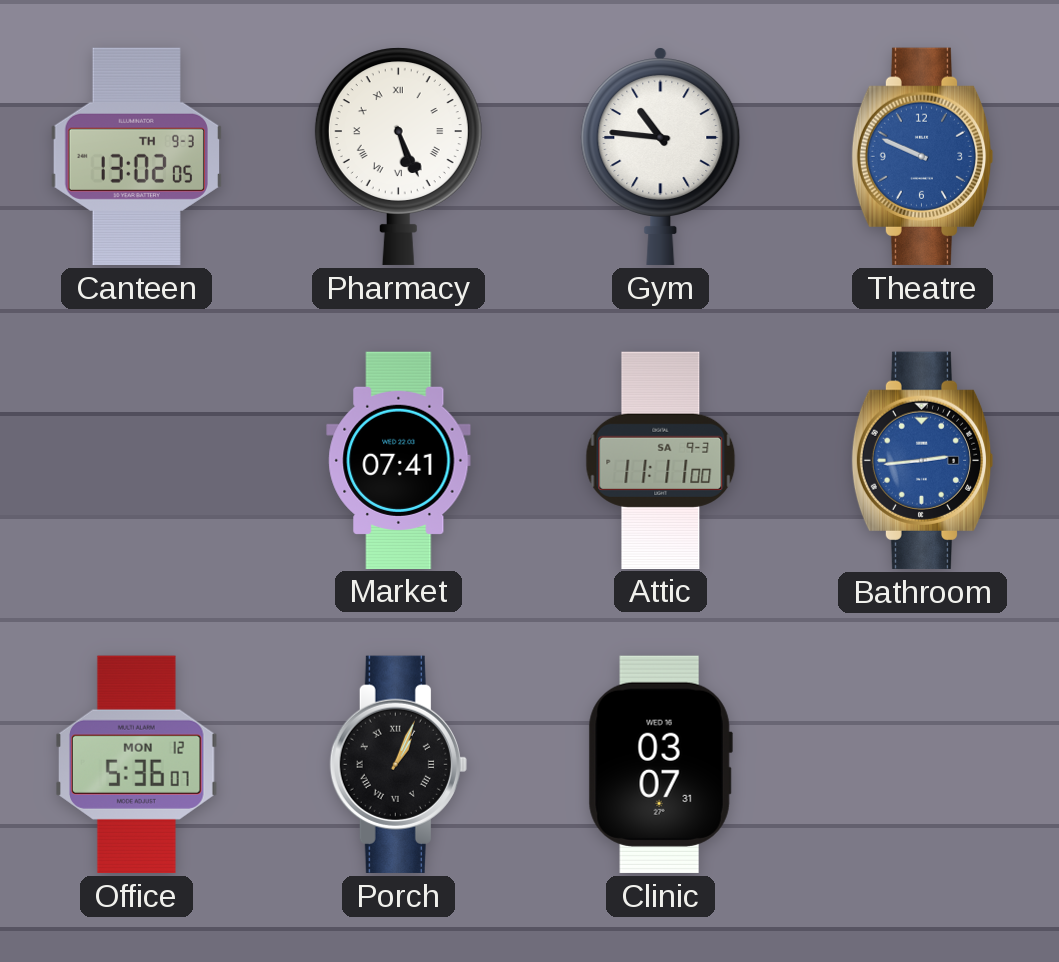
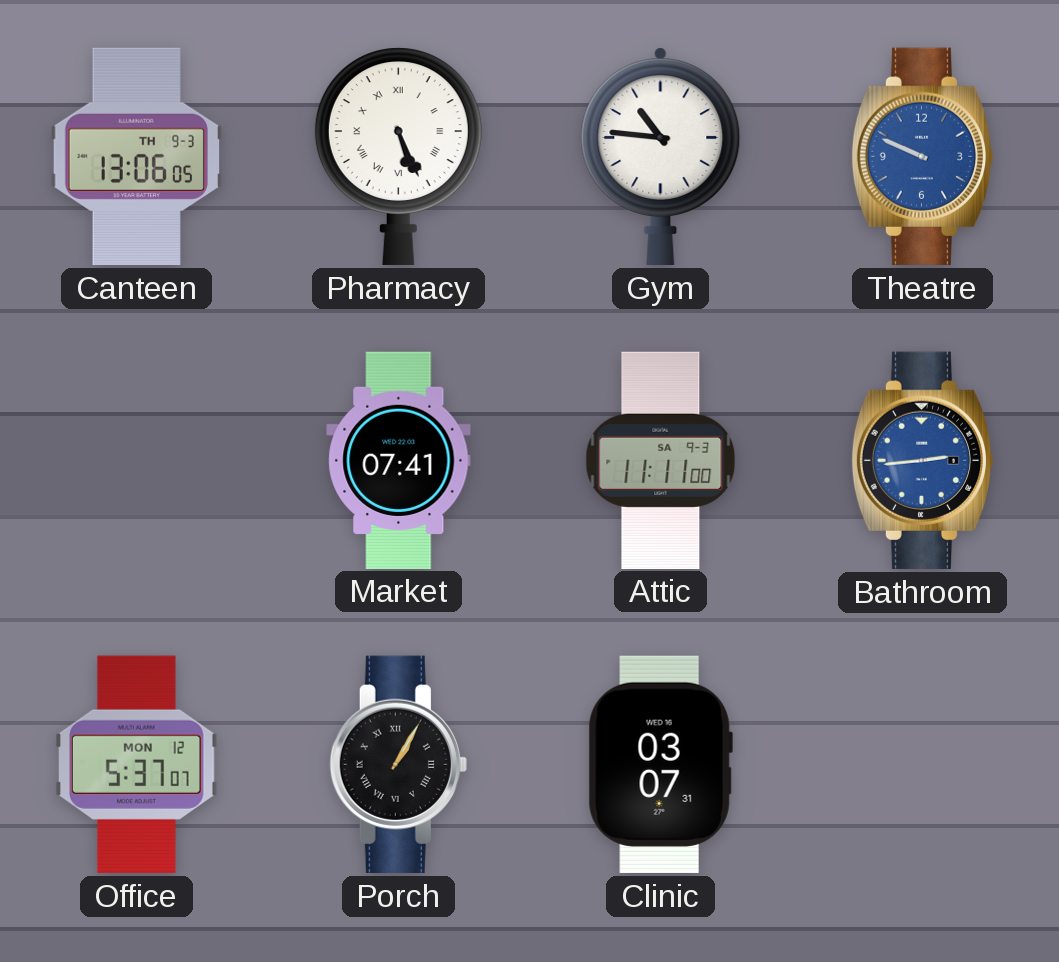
Canteen: 13:02 -> 13:06
Office: 5:36 -> 5:37
Porch: 1:04 -> 1:05
